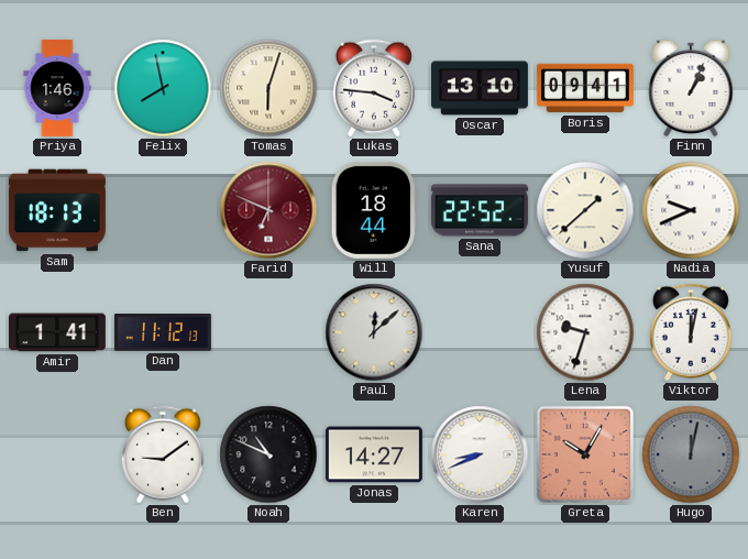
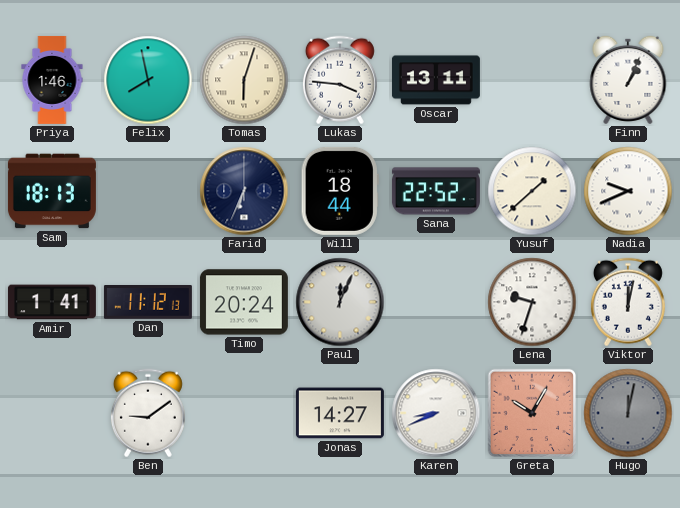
Oscar: 13:10 -> 13:11
Boris: 09:41 -> none
Farid: 6:49 -> 6:34
Farid dial: burgundy -> navy
Timo: none -> 20:24
Paul: 12:08 -> 12:04
Noah: 10:49 -> none
